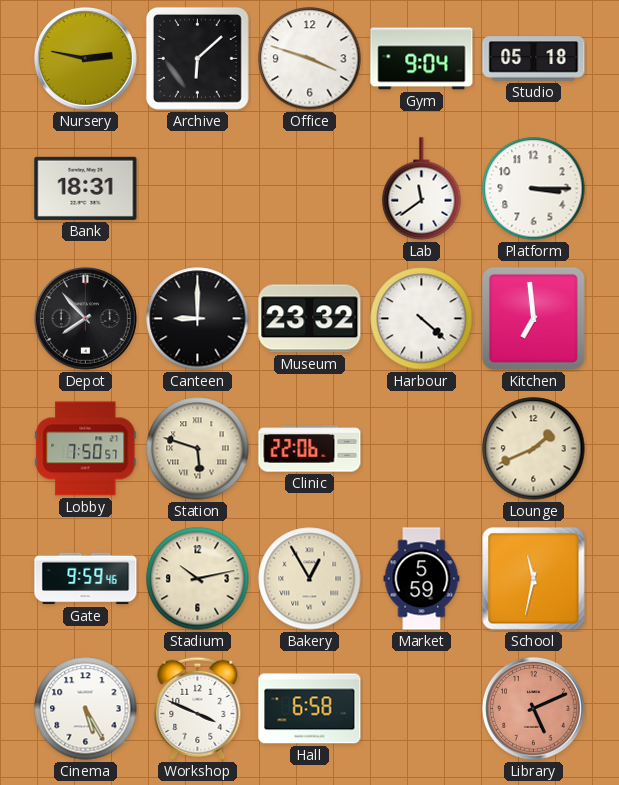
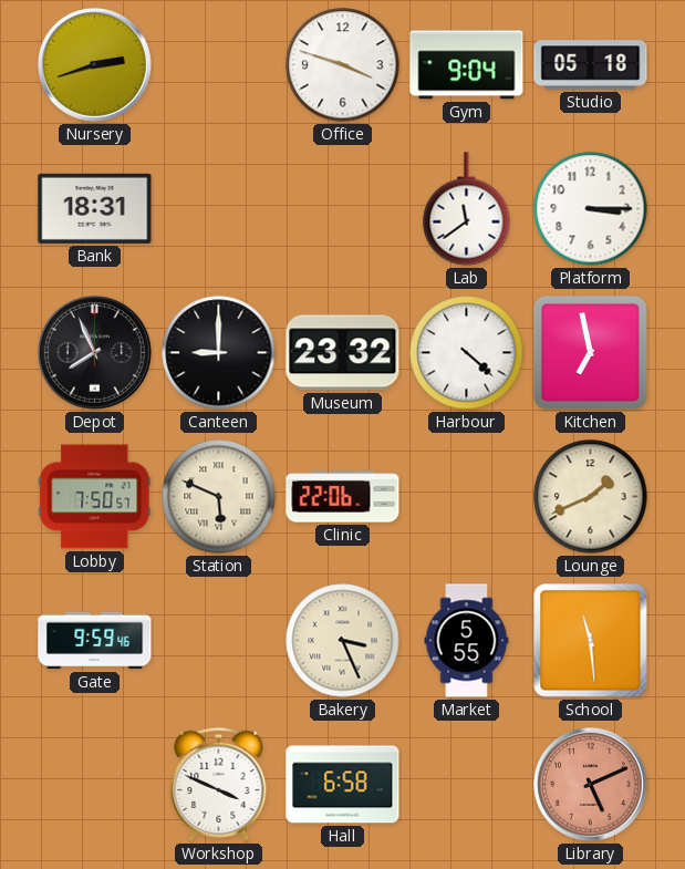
Nursery: 2:47 -> 2:42
Archive: 6:08 -> none
Depot: 7:53 -> 7:56
Kitchen: 6:59 -> 6:58
Station: 5:48 -> 5:49
Stadium: 10:13 -> none
Bakery: 12:55 -> 3:26
Market: 5:59 -> 5:55
School: 11:32 -> 11:29
Cinema: 5:25 -> none
